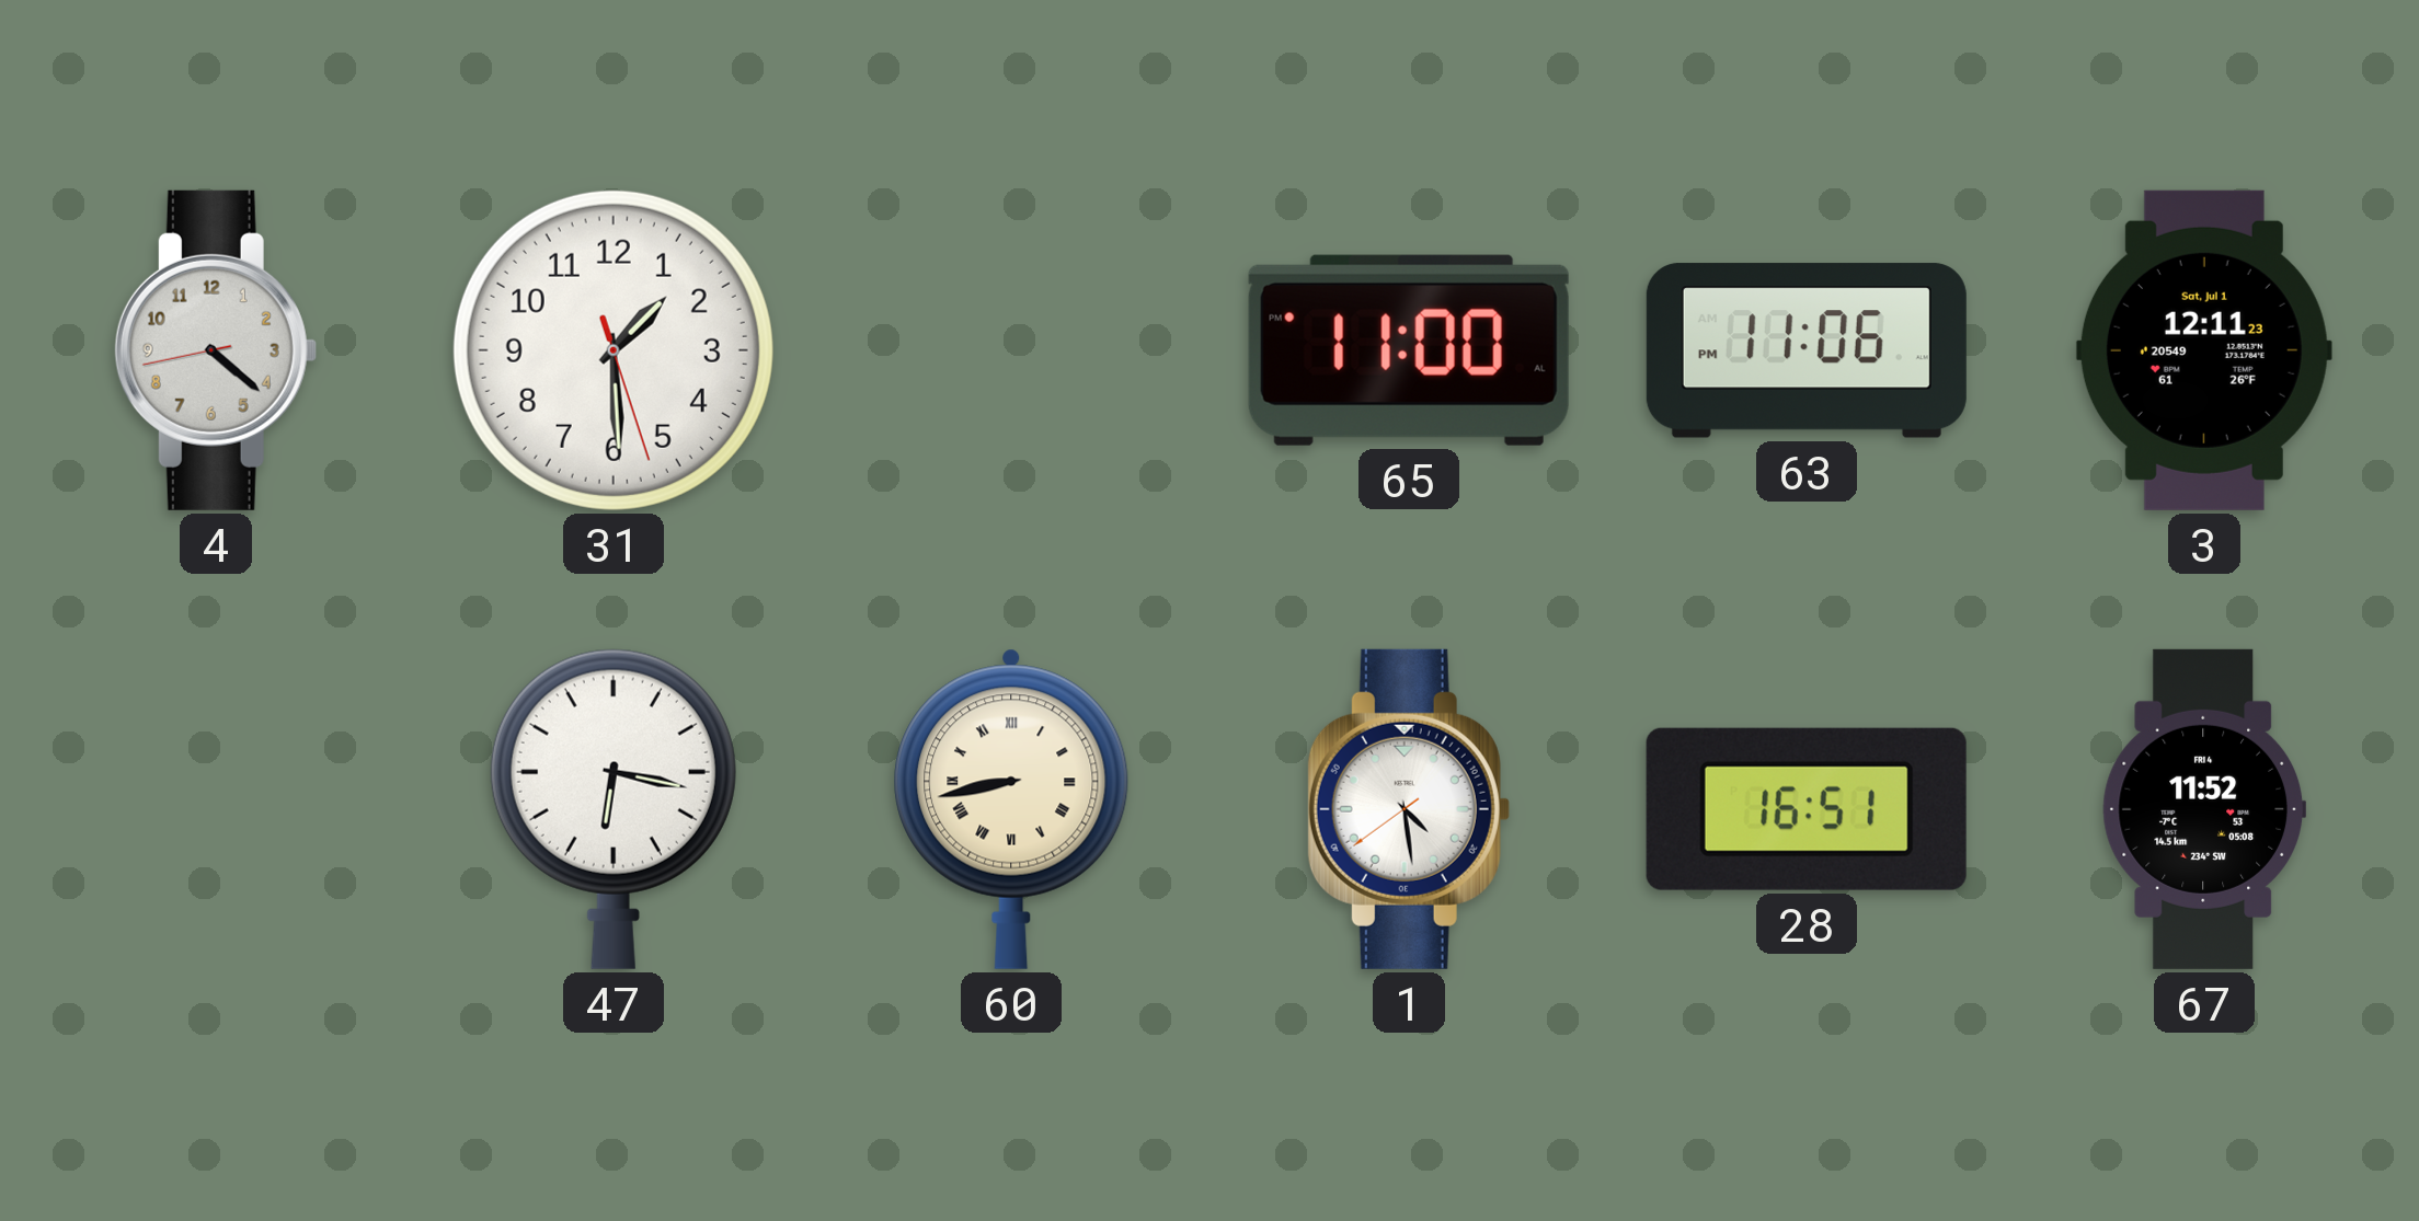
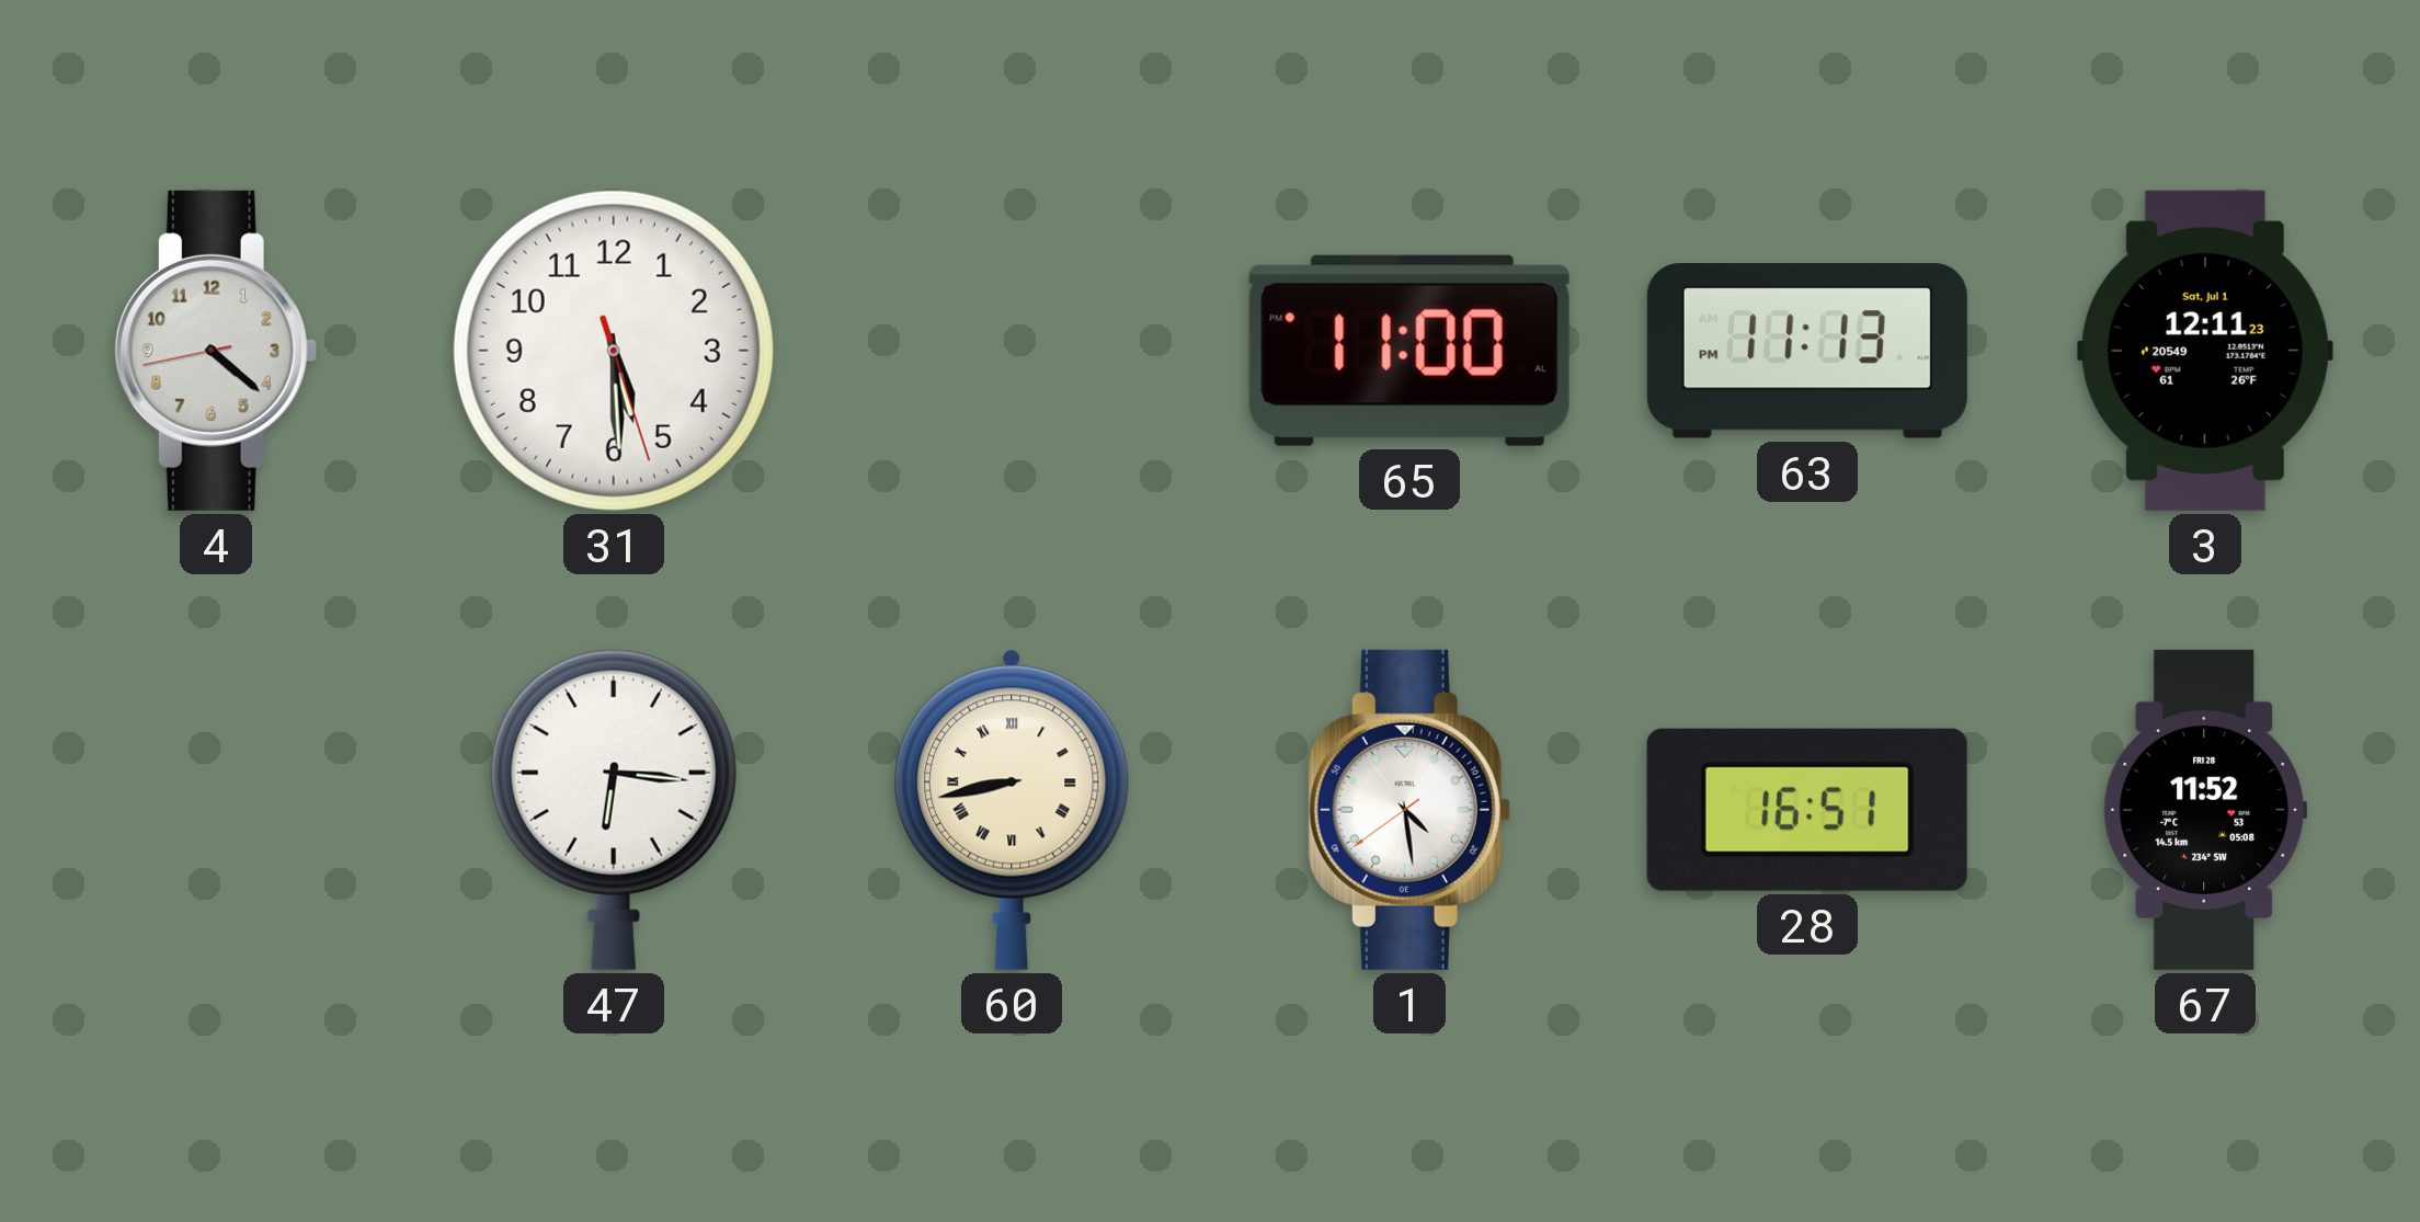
31: 1:29 -> 5:29
63: 11:06 -> 11:13
47: 6:17 -> 6:16
67 date: FRI 4 -> FRI 28
